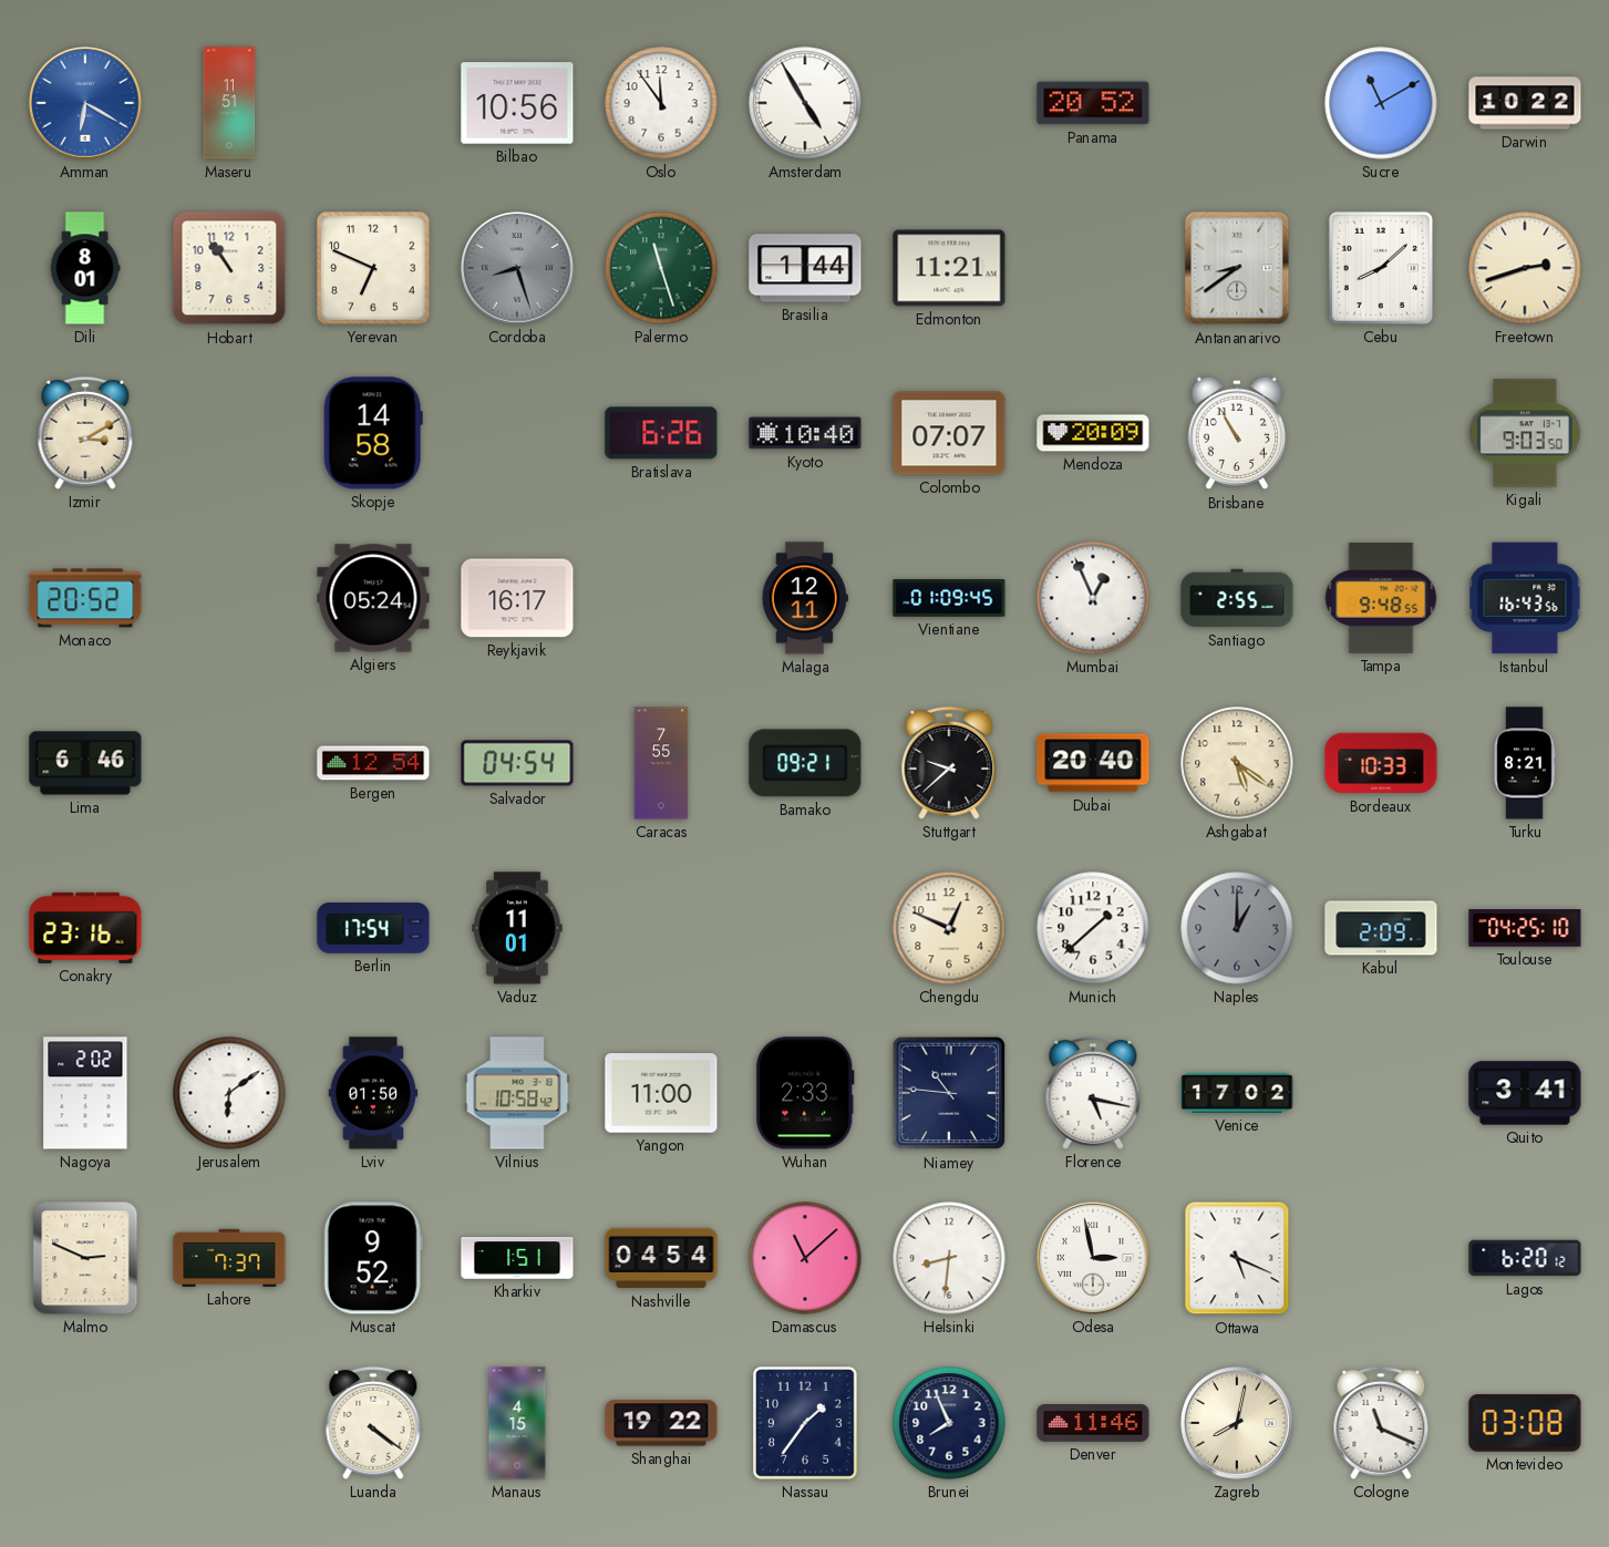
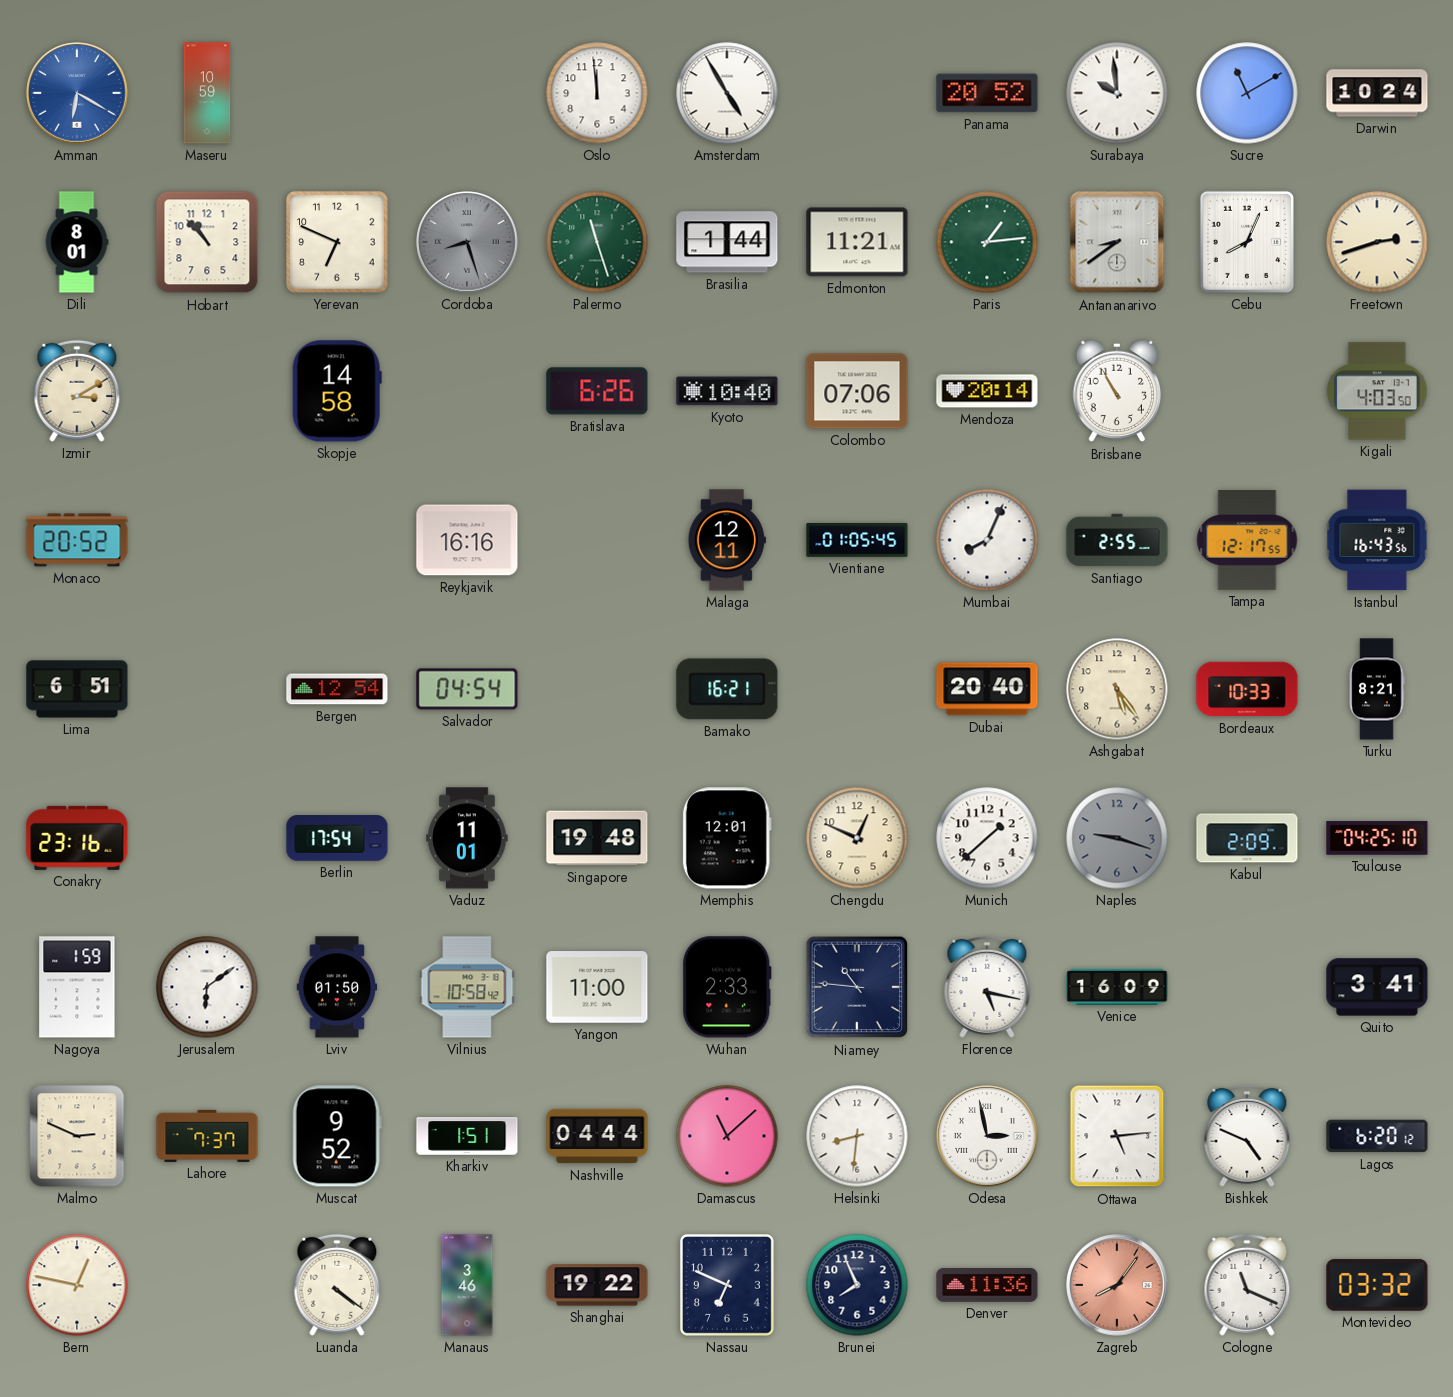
Maseru: 11:51 -> 10:59
Bilbao: 10:56 -> none
Oslo: 11:54 -> 11:59
Surabaya: none -> 9:59
Darwin: 10:22 -> 10:24
Hobart: 10:54 -> 10:53
Paris: none -> 1:14
Cebu: 8:08 -> 8:04
Colombo: 07:07 -> 07:06
Mendoza: 20:09 -> 20:14
Kigali: 9:03 -> 4:03
Algiers: 05:24 -> none
Reykjavik: 16:17 -> 16:16
Vientiane: 01:09 -> 01:05
Mumbai: 12:56 -> 8:04
Tampa: 9:48 -> 12:17
Lima: 6:46 -> 6:51
Caracas: 7:55 -> none
Bamako: 09:21 -> 16:21
Stuttgart: 9:38 -> none
Ashgabat: 5:21 -> 5:24
Singapore: none -> 19:48
Memphis: none -> 12:01
Naples: 1:00 -> 9:18
Nagoya: 2:02 -> 1:59
Venice: 17:02 -> 16:09
Nashville: 04:54 -> 04:44
Ottawa: 5:19 -> 5:14
Bishkek: none -> 4:49
Bern: none -> 12:47
Manaus: 4:15 -> 3:46
Nassau: 1:36 -> 6:49
Denver: 11:46 -> 11:36
Zagreb: 8:02 -> 8:06
Zagreb dial: cream -> salmon
Montevideo: 03:08 -> 03:32
